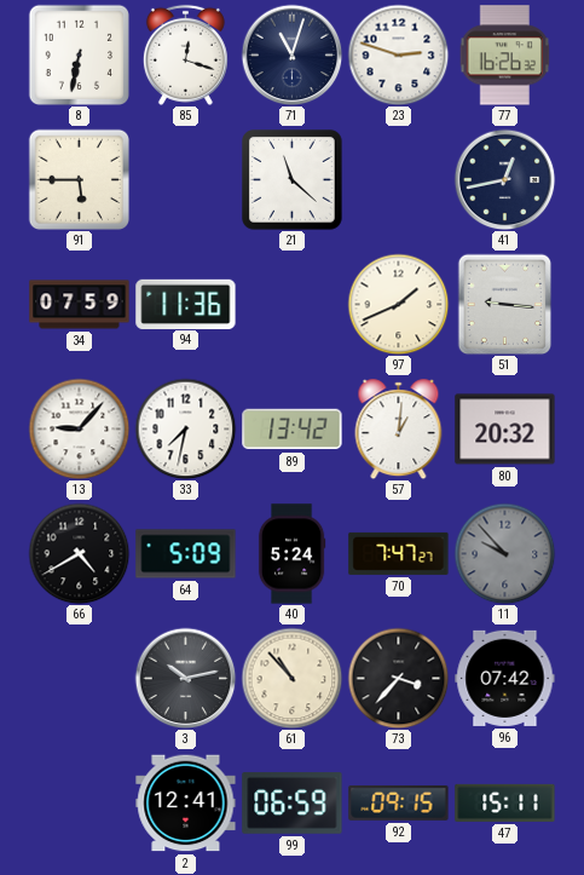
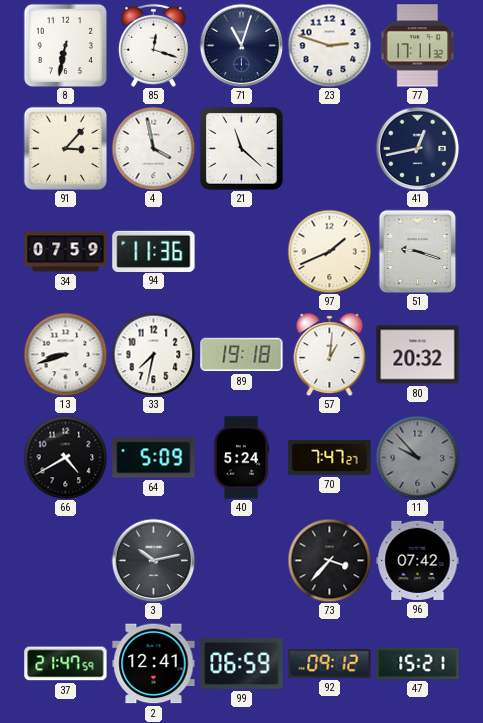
77: 16:26 -> 17:11
91: 5:45 -> 3:07
4: none -> 3:58
51: 9:16 -> 9:18
13: 9:07 -> 8:42
89: 13:42 -> 19:18
61: 10:53 -> none
37: none -> 21:47
92: 09:15 -> 09:12
47: 15:11 -> 15:21
